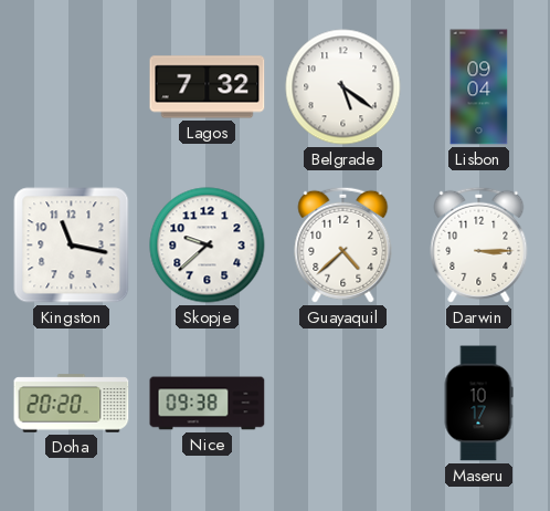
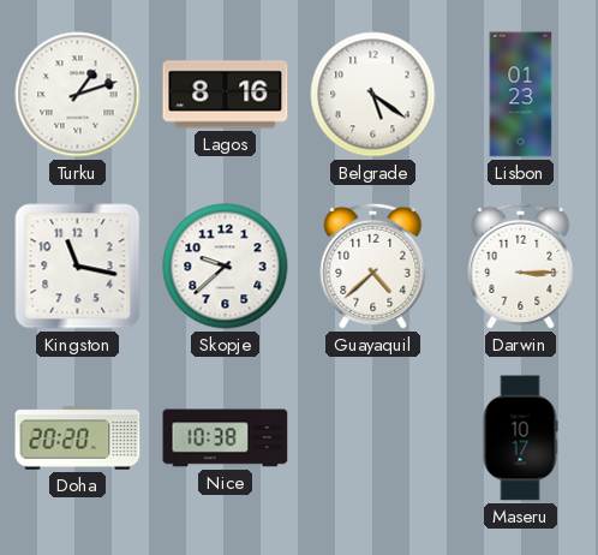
Turku: none -> 1:12
Lagos: 7:32 -> 8:16
Lisbon: 09:04 -> 01:23
Nice: 09:38 -> 10:38
